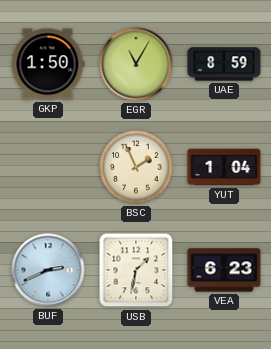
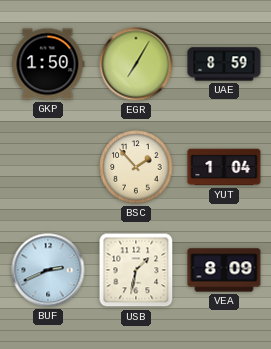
EGR: 11:05 -> 7:05
BSC: 1:56 -> 1:53
VEA: 6:23 -> 8:09
